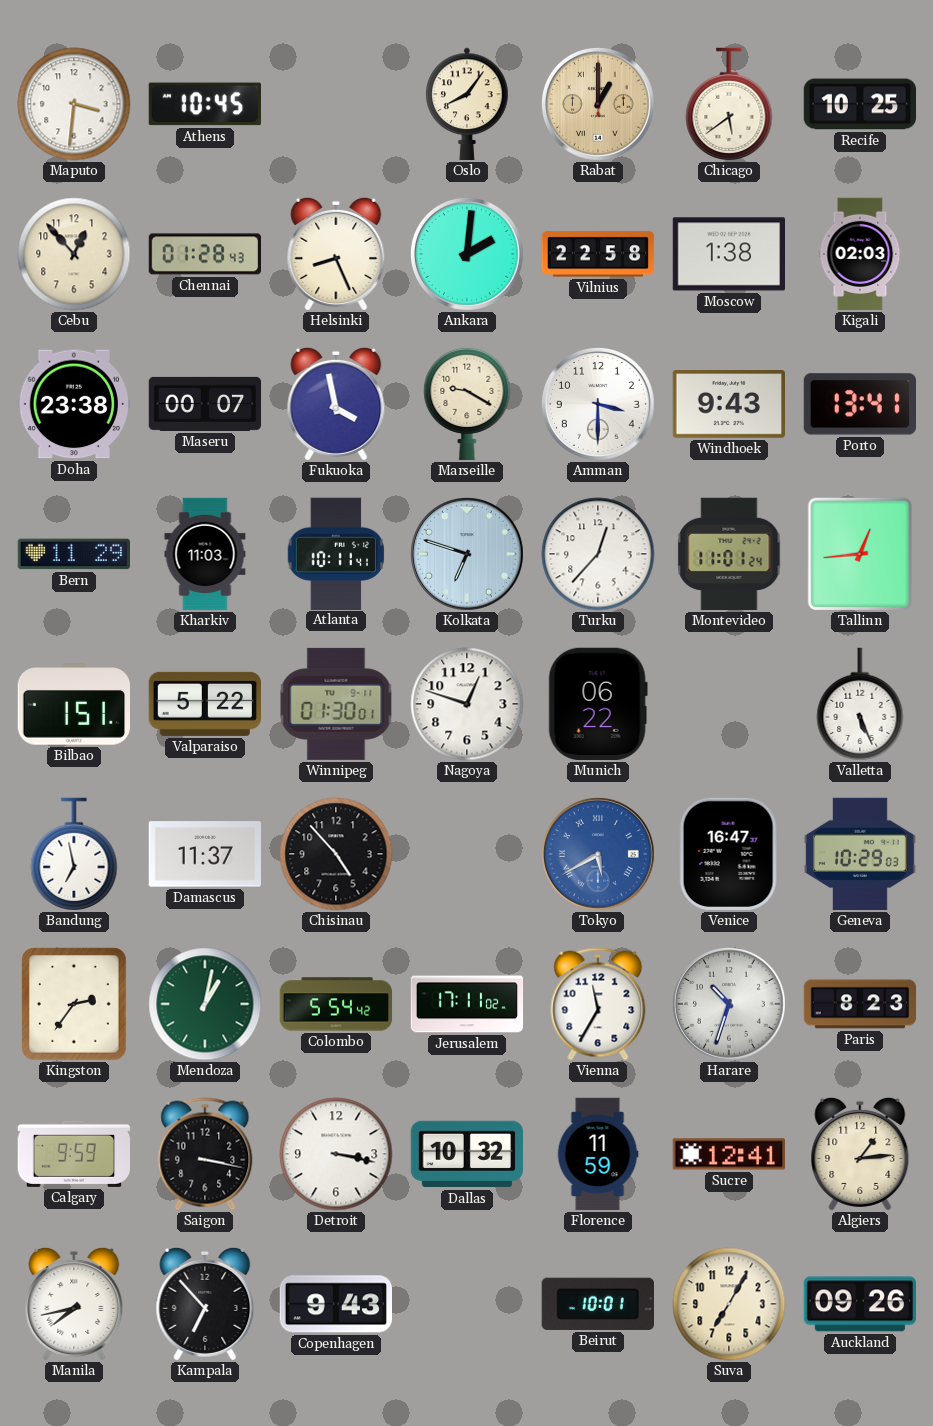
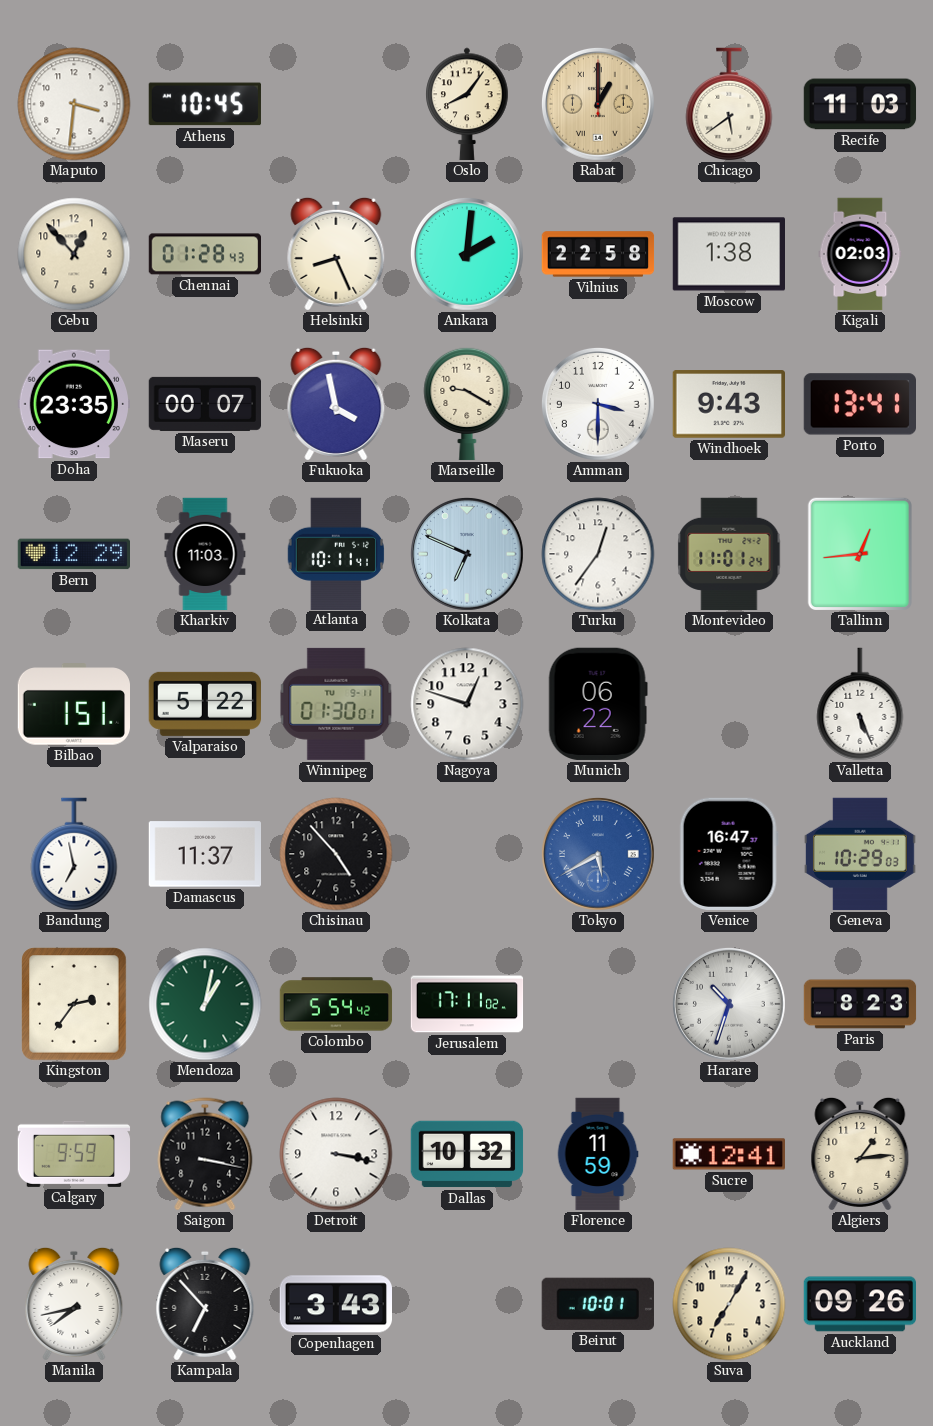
Recife: 10:25 -> 11:03
Doha: 23:38 -> 23:35
Bern: 11:29 -> 12:29
Kolkata: 6:48 -> 6:49
Turku: 12:37 -> 12:36
Vienna: 11:35 -> none
Copenhagen: 9:43 -> 3:43
